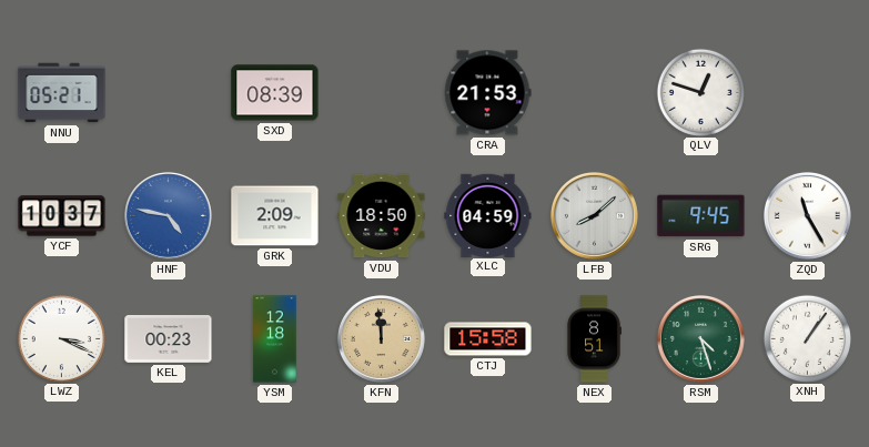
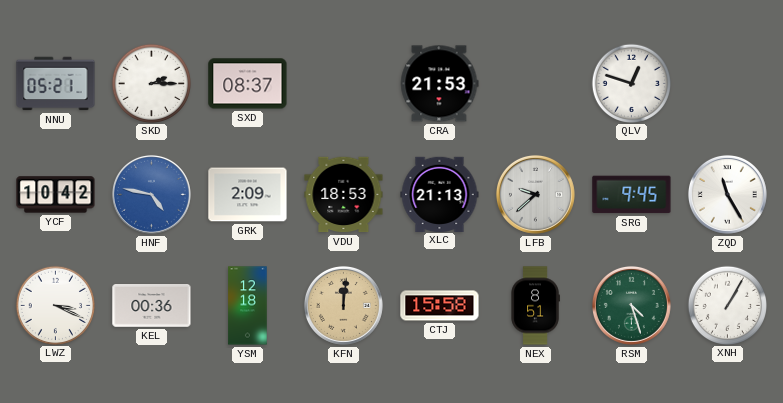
SKD: none -> 2:15
SXD: 08:39 -> 08:37
YCF: 10:37 -> 10:42
VDU: 18:50 -> 18:53
XLC: 04:59 -> 21:13
LFB: 8:08 -> 9:38
KEL: 00:23 -> 00:36
KFN: 11:59 -> 12:01
XNH: 1:06 -> 1:05
